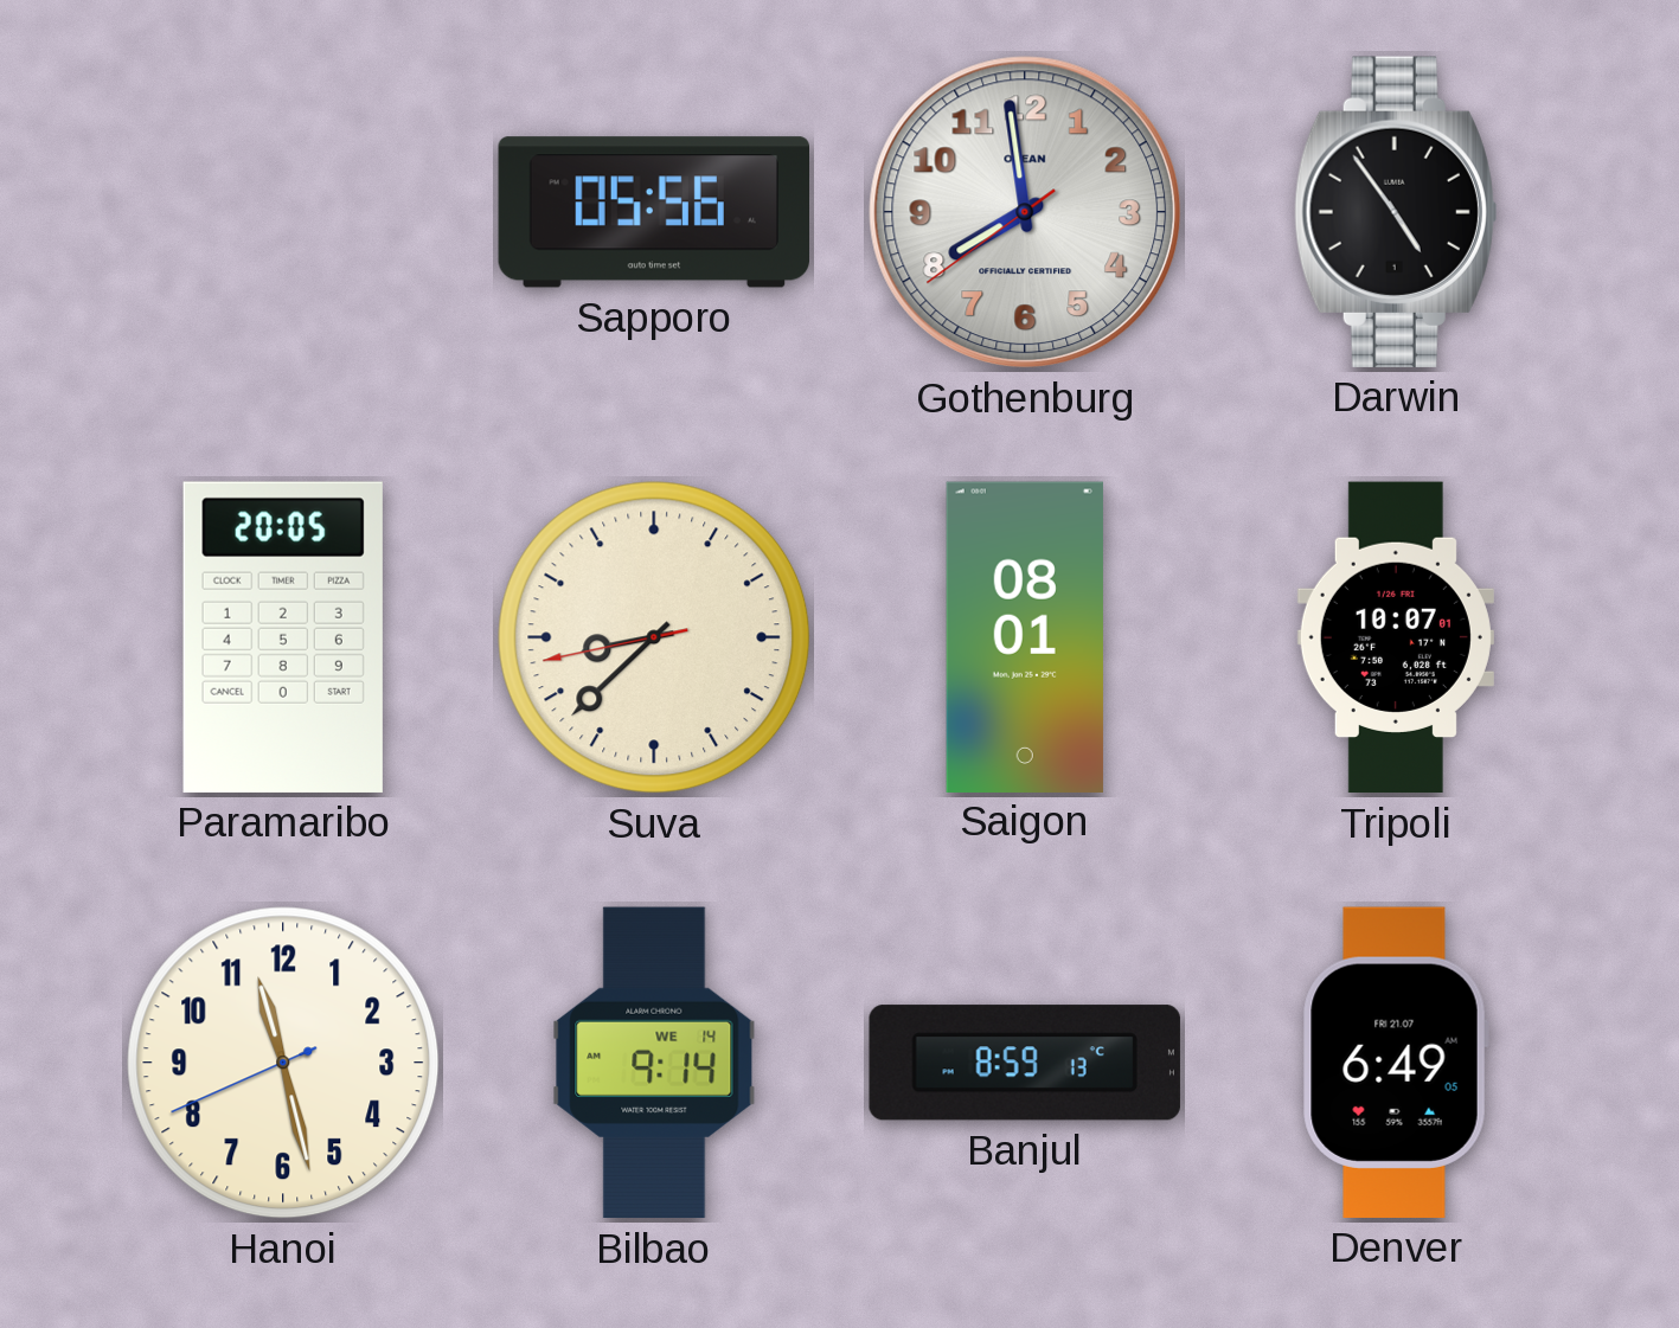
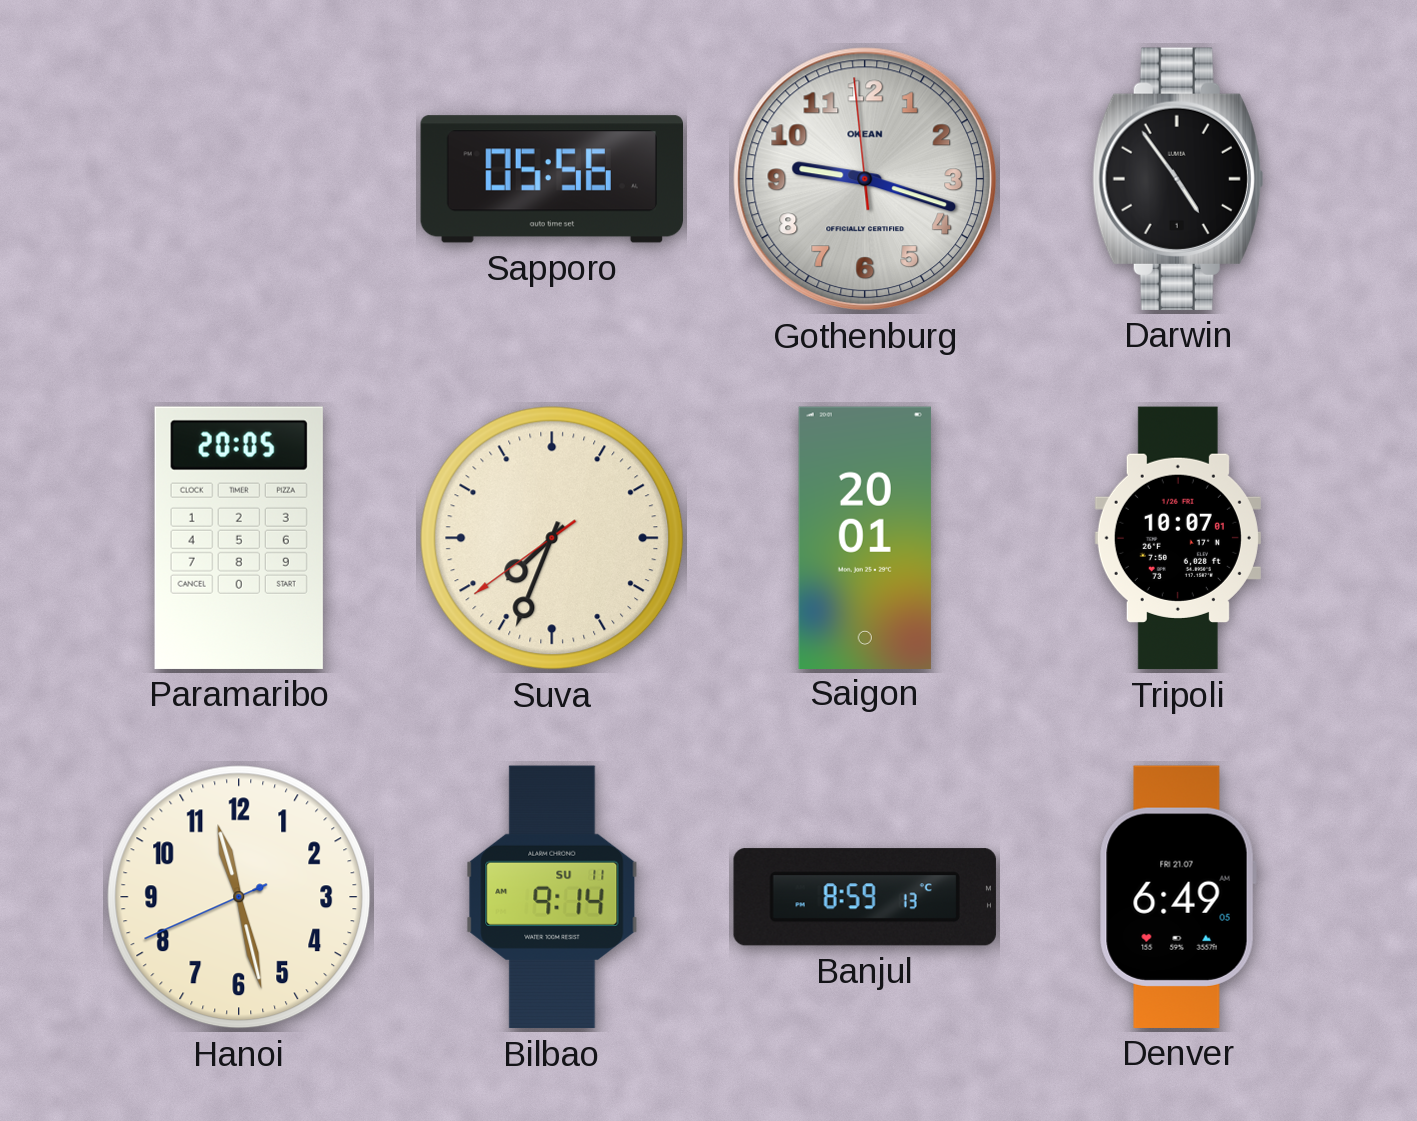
Gothenburg: 7:58 -> 9:17
Suva: 8:37 -> 7:33
Saigon: 08:01 -> 20:01
Bilbao date: WE 14 -> SU 11
